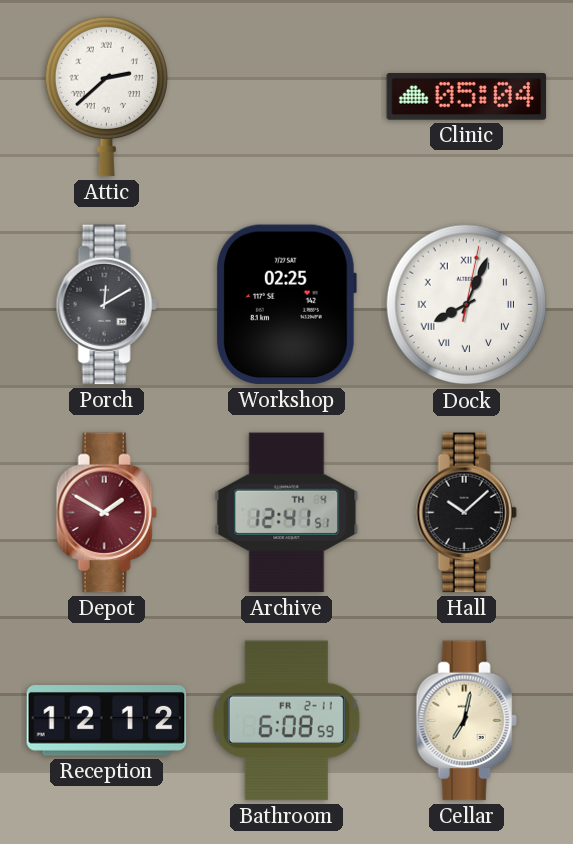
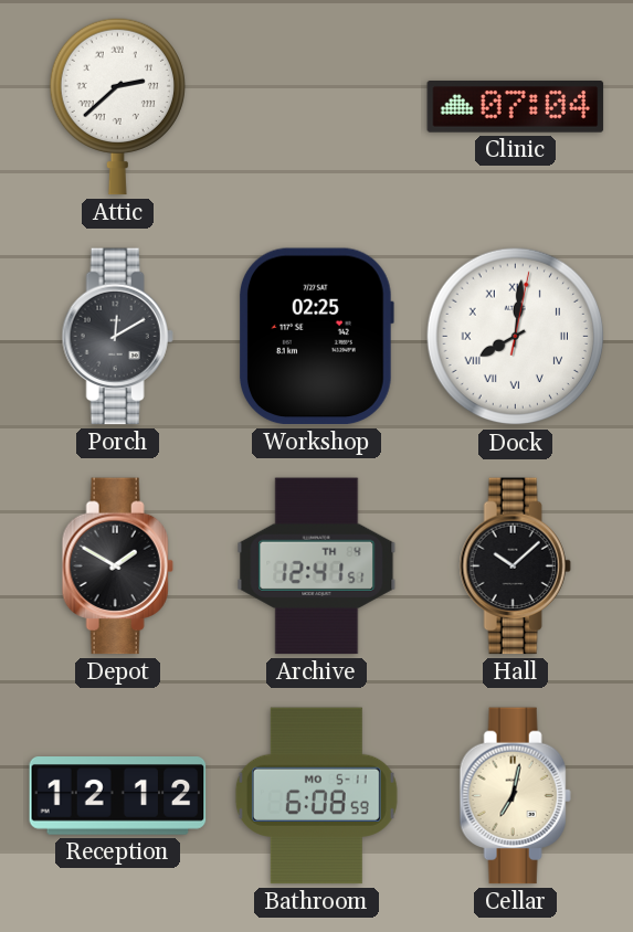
Clinic: 05:04 -> 07:04
Dock: 8:04 -> 8:01
Depot dial: burgundy -> black
Bathroom date: FR 2-11 -> MO 5-11
